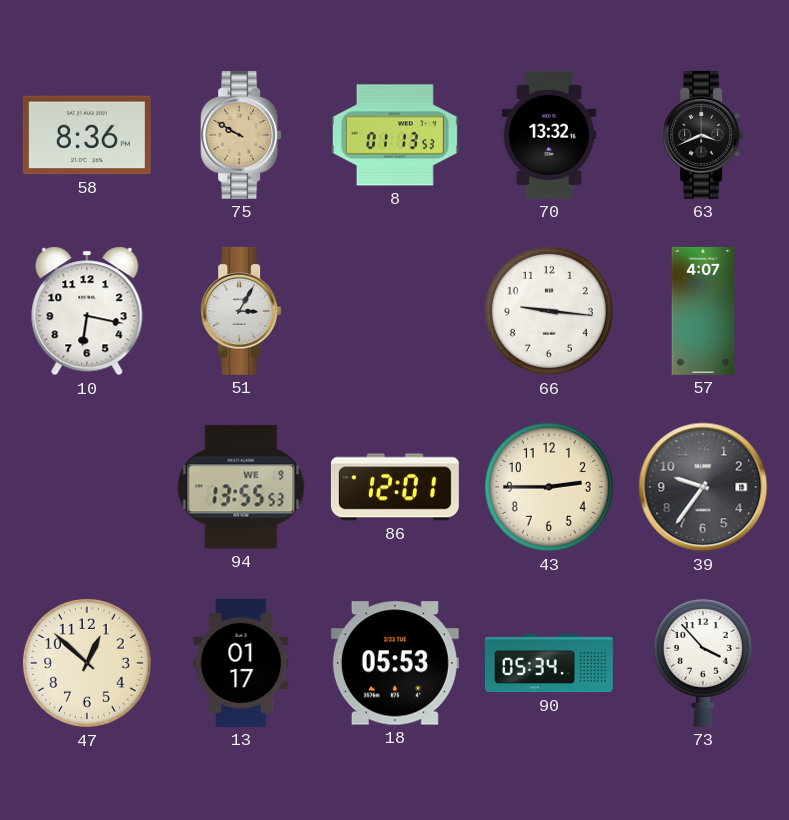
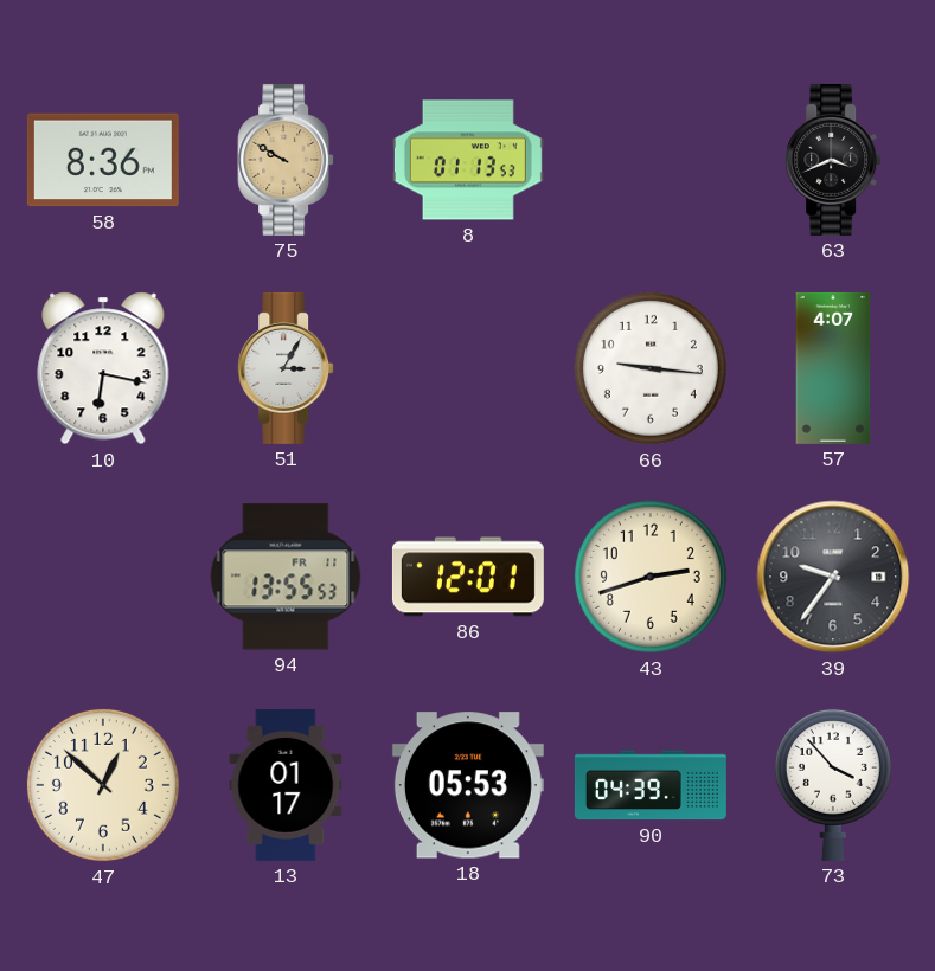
70: 13:32 -> none
94 date: WE 9 -> FR 11
43: 2:45 -> 2:42
90: 05:34 -> 04:39
